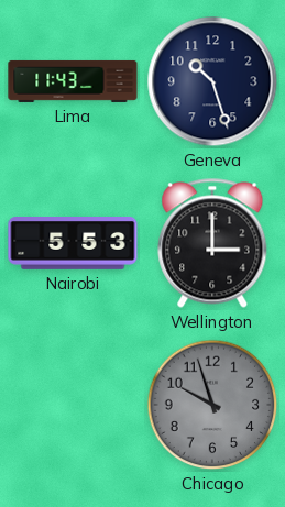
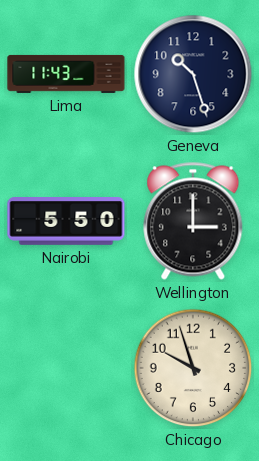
Nairobi: 5:53 -> 5:50
Chicago dial: grey -> cream
